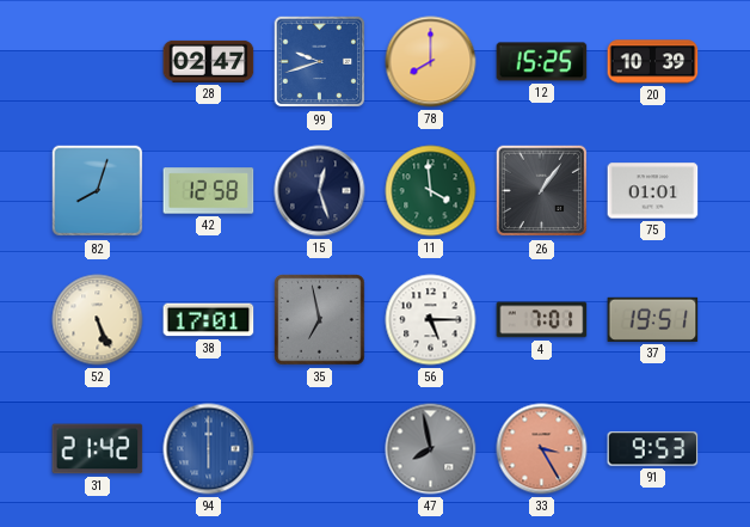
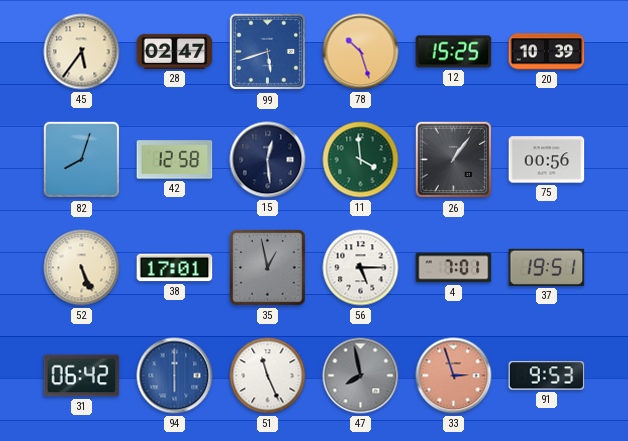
45: none -> 5:36
99: 9:42 -> 5:42
78: 8:00 -> 10:27
15: 12:27 -> 12:29
75: 01:01 -> 00:56
35: 6:58 -> 12:58
31: 21:42 -> 06:42
51: none -> 11:26
33: 3:25 -> 2:57
